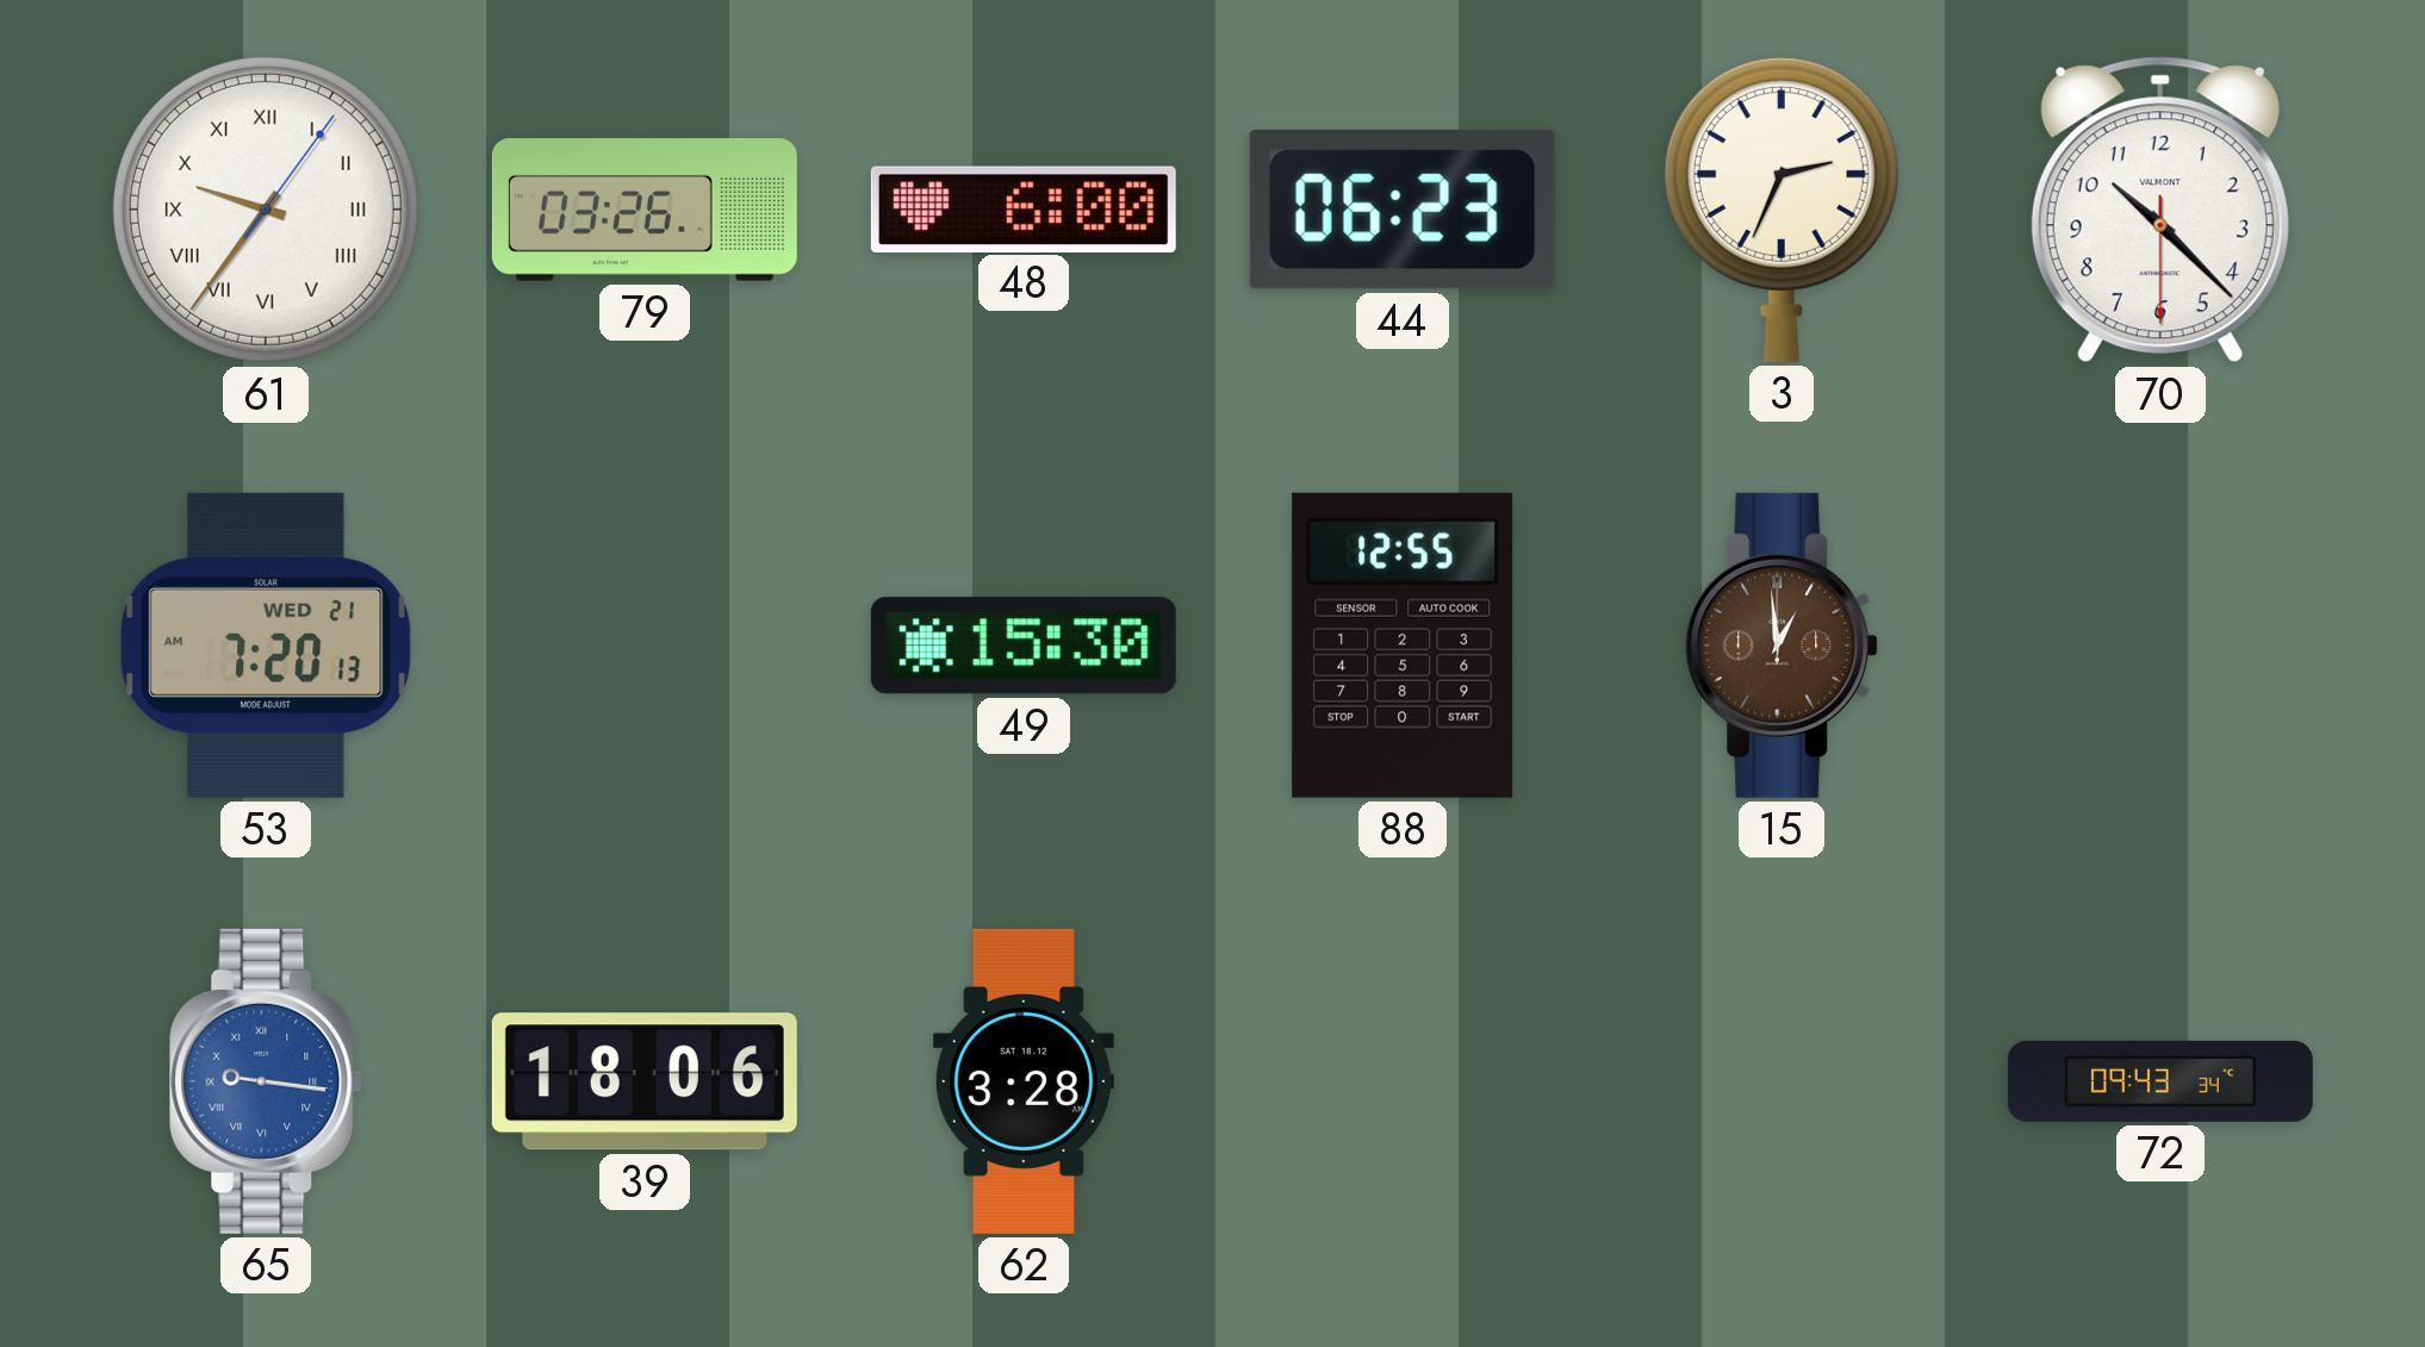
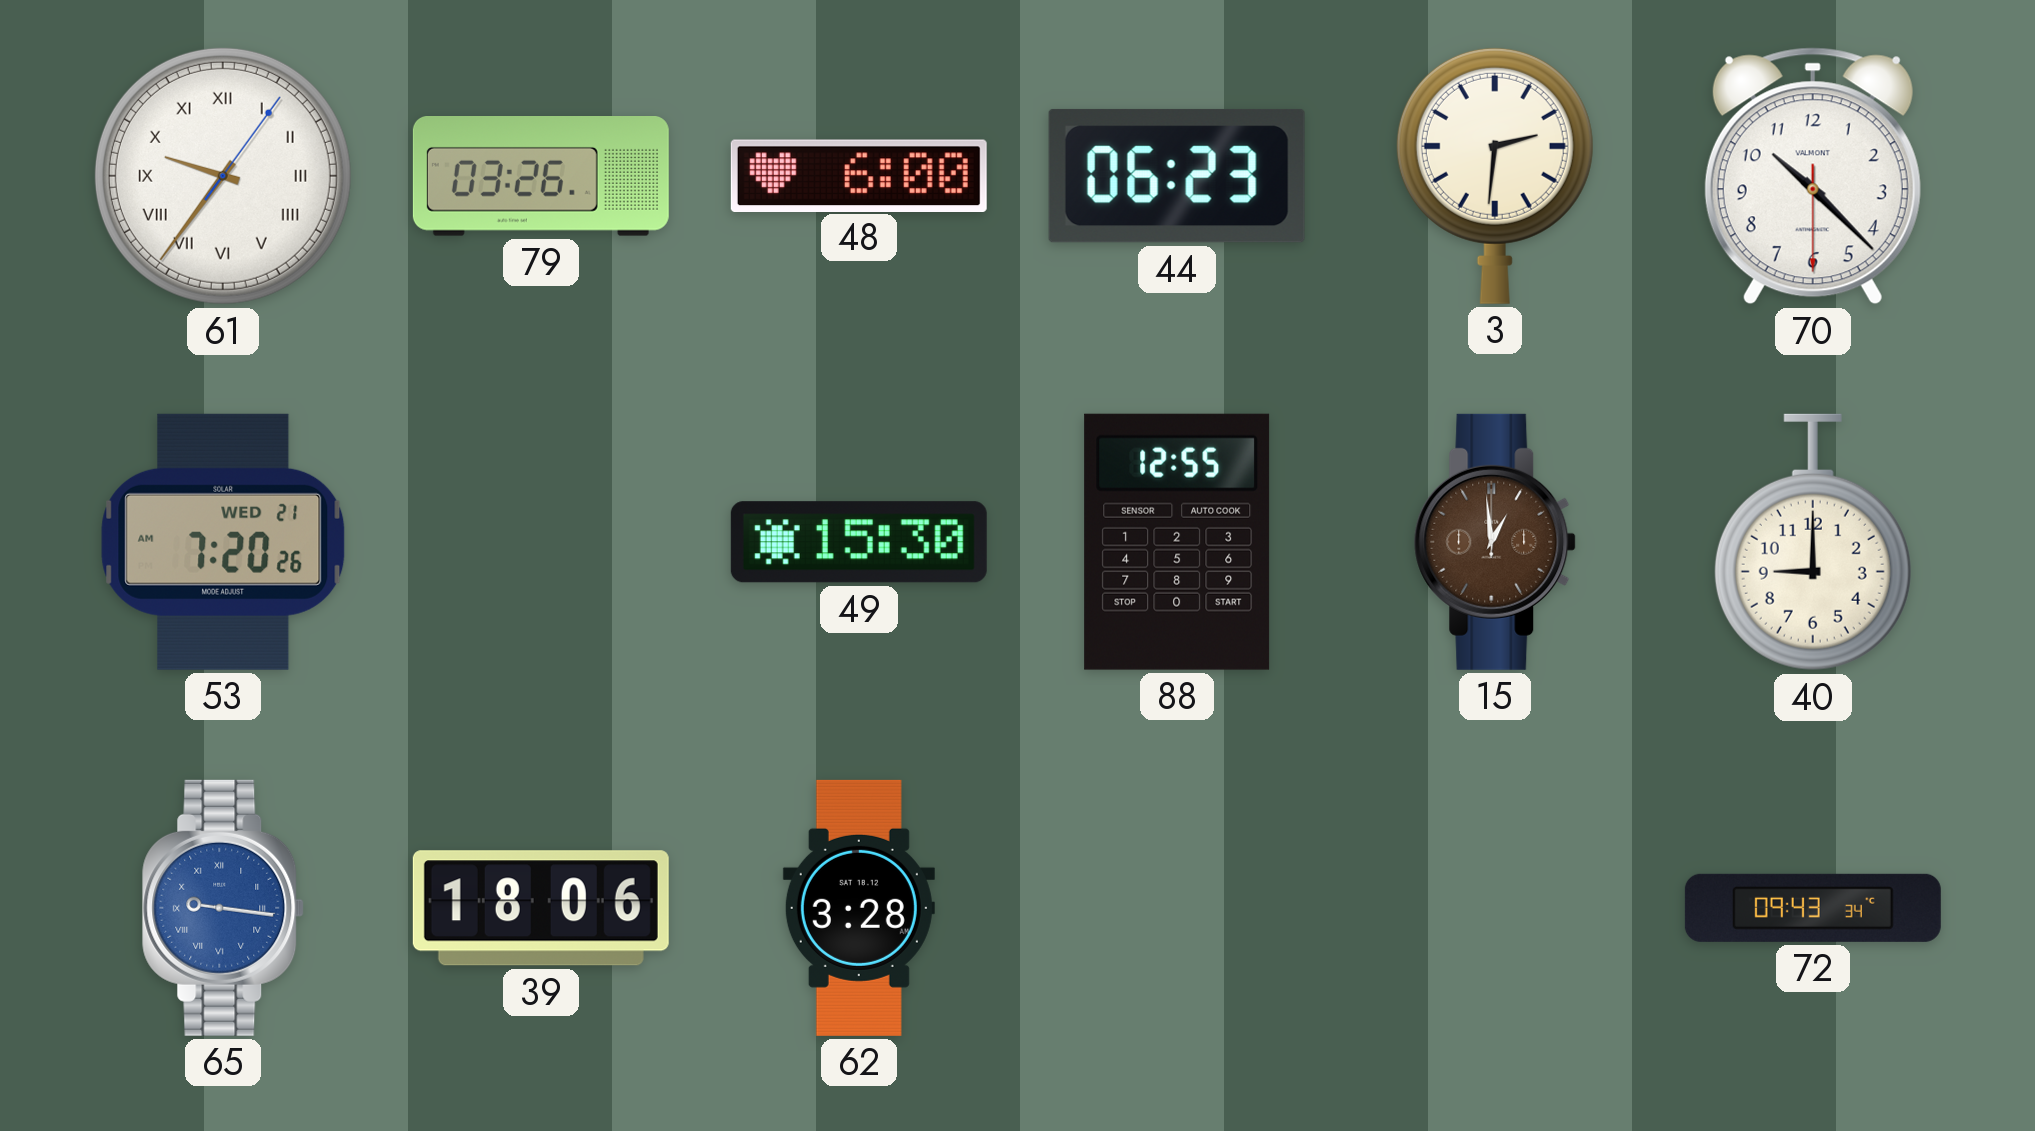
3: 2:34 -> 2:31
53: 7:20:13 AM -> 7:20:26 AM
40: none -> 9:00
